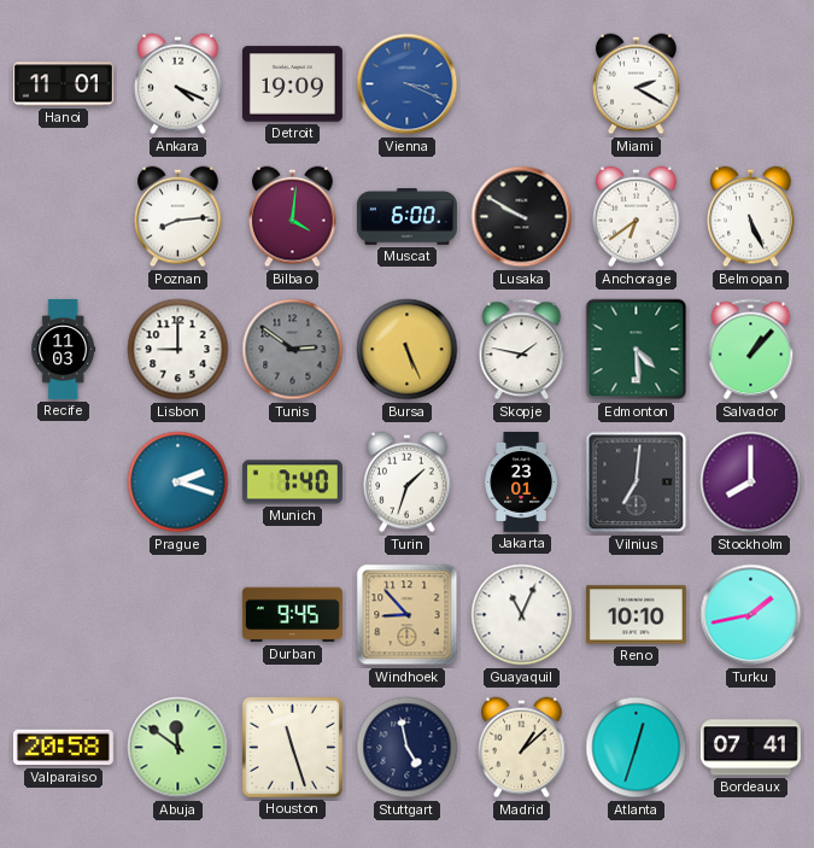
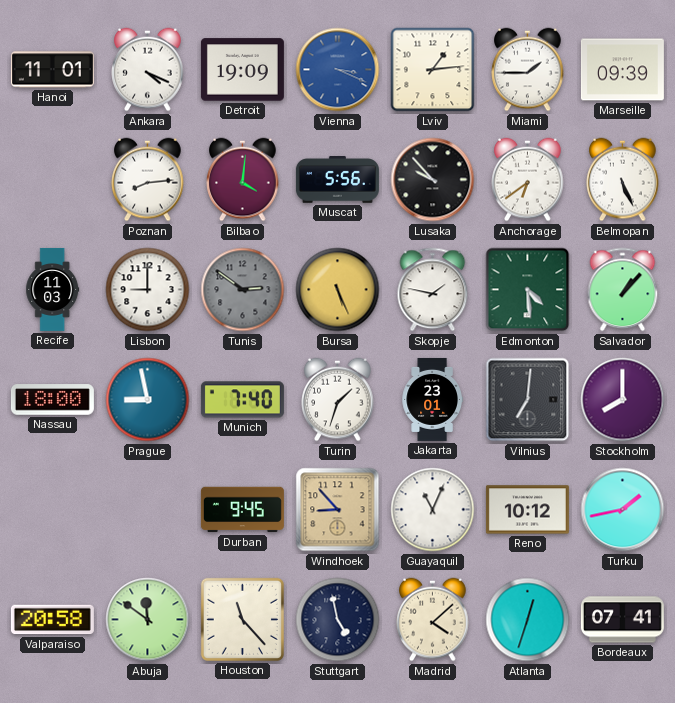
Lviv: none -> 1:14
Miami: 2:20 -> 1:45
Marseille: none -> 09:39
Muscat: 6:00 -> 5:56
Lusaka: 9:50 -> 9:53
Nassau: none -> 18:00
Prague: 2:18 -> 8:58
Reno: 10:10 -> 10:12
Houston: 11:27 -> 11:23
Madrid: 1:08 -> 4:08
